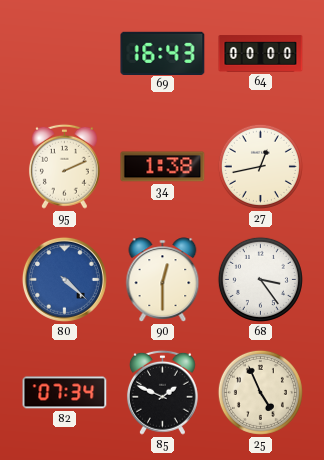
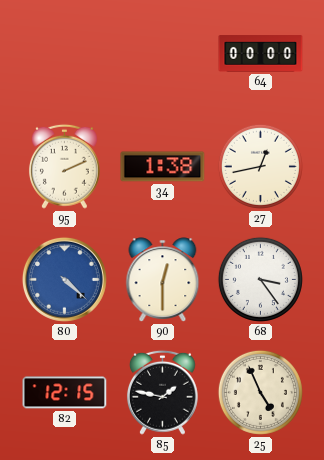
69: 16:43 -> none
82: 07:34 -> 12:15
85: 1:49 -> 1:47
